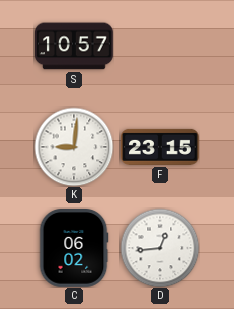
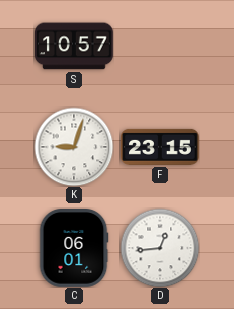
K: 9:01 -> 9:03
C: 06:02 -> 06:01
